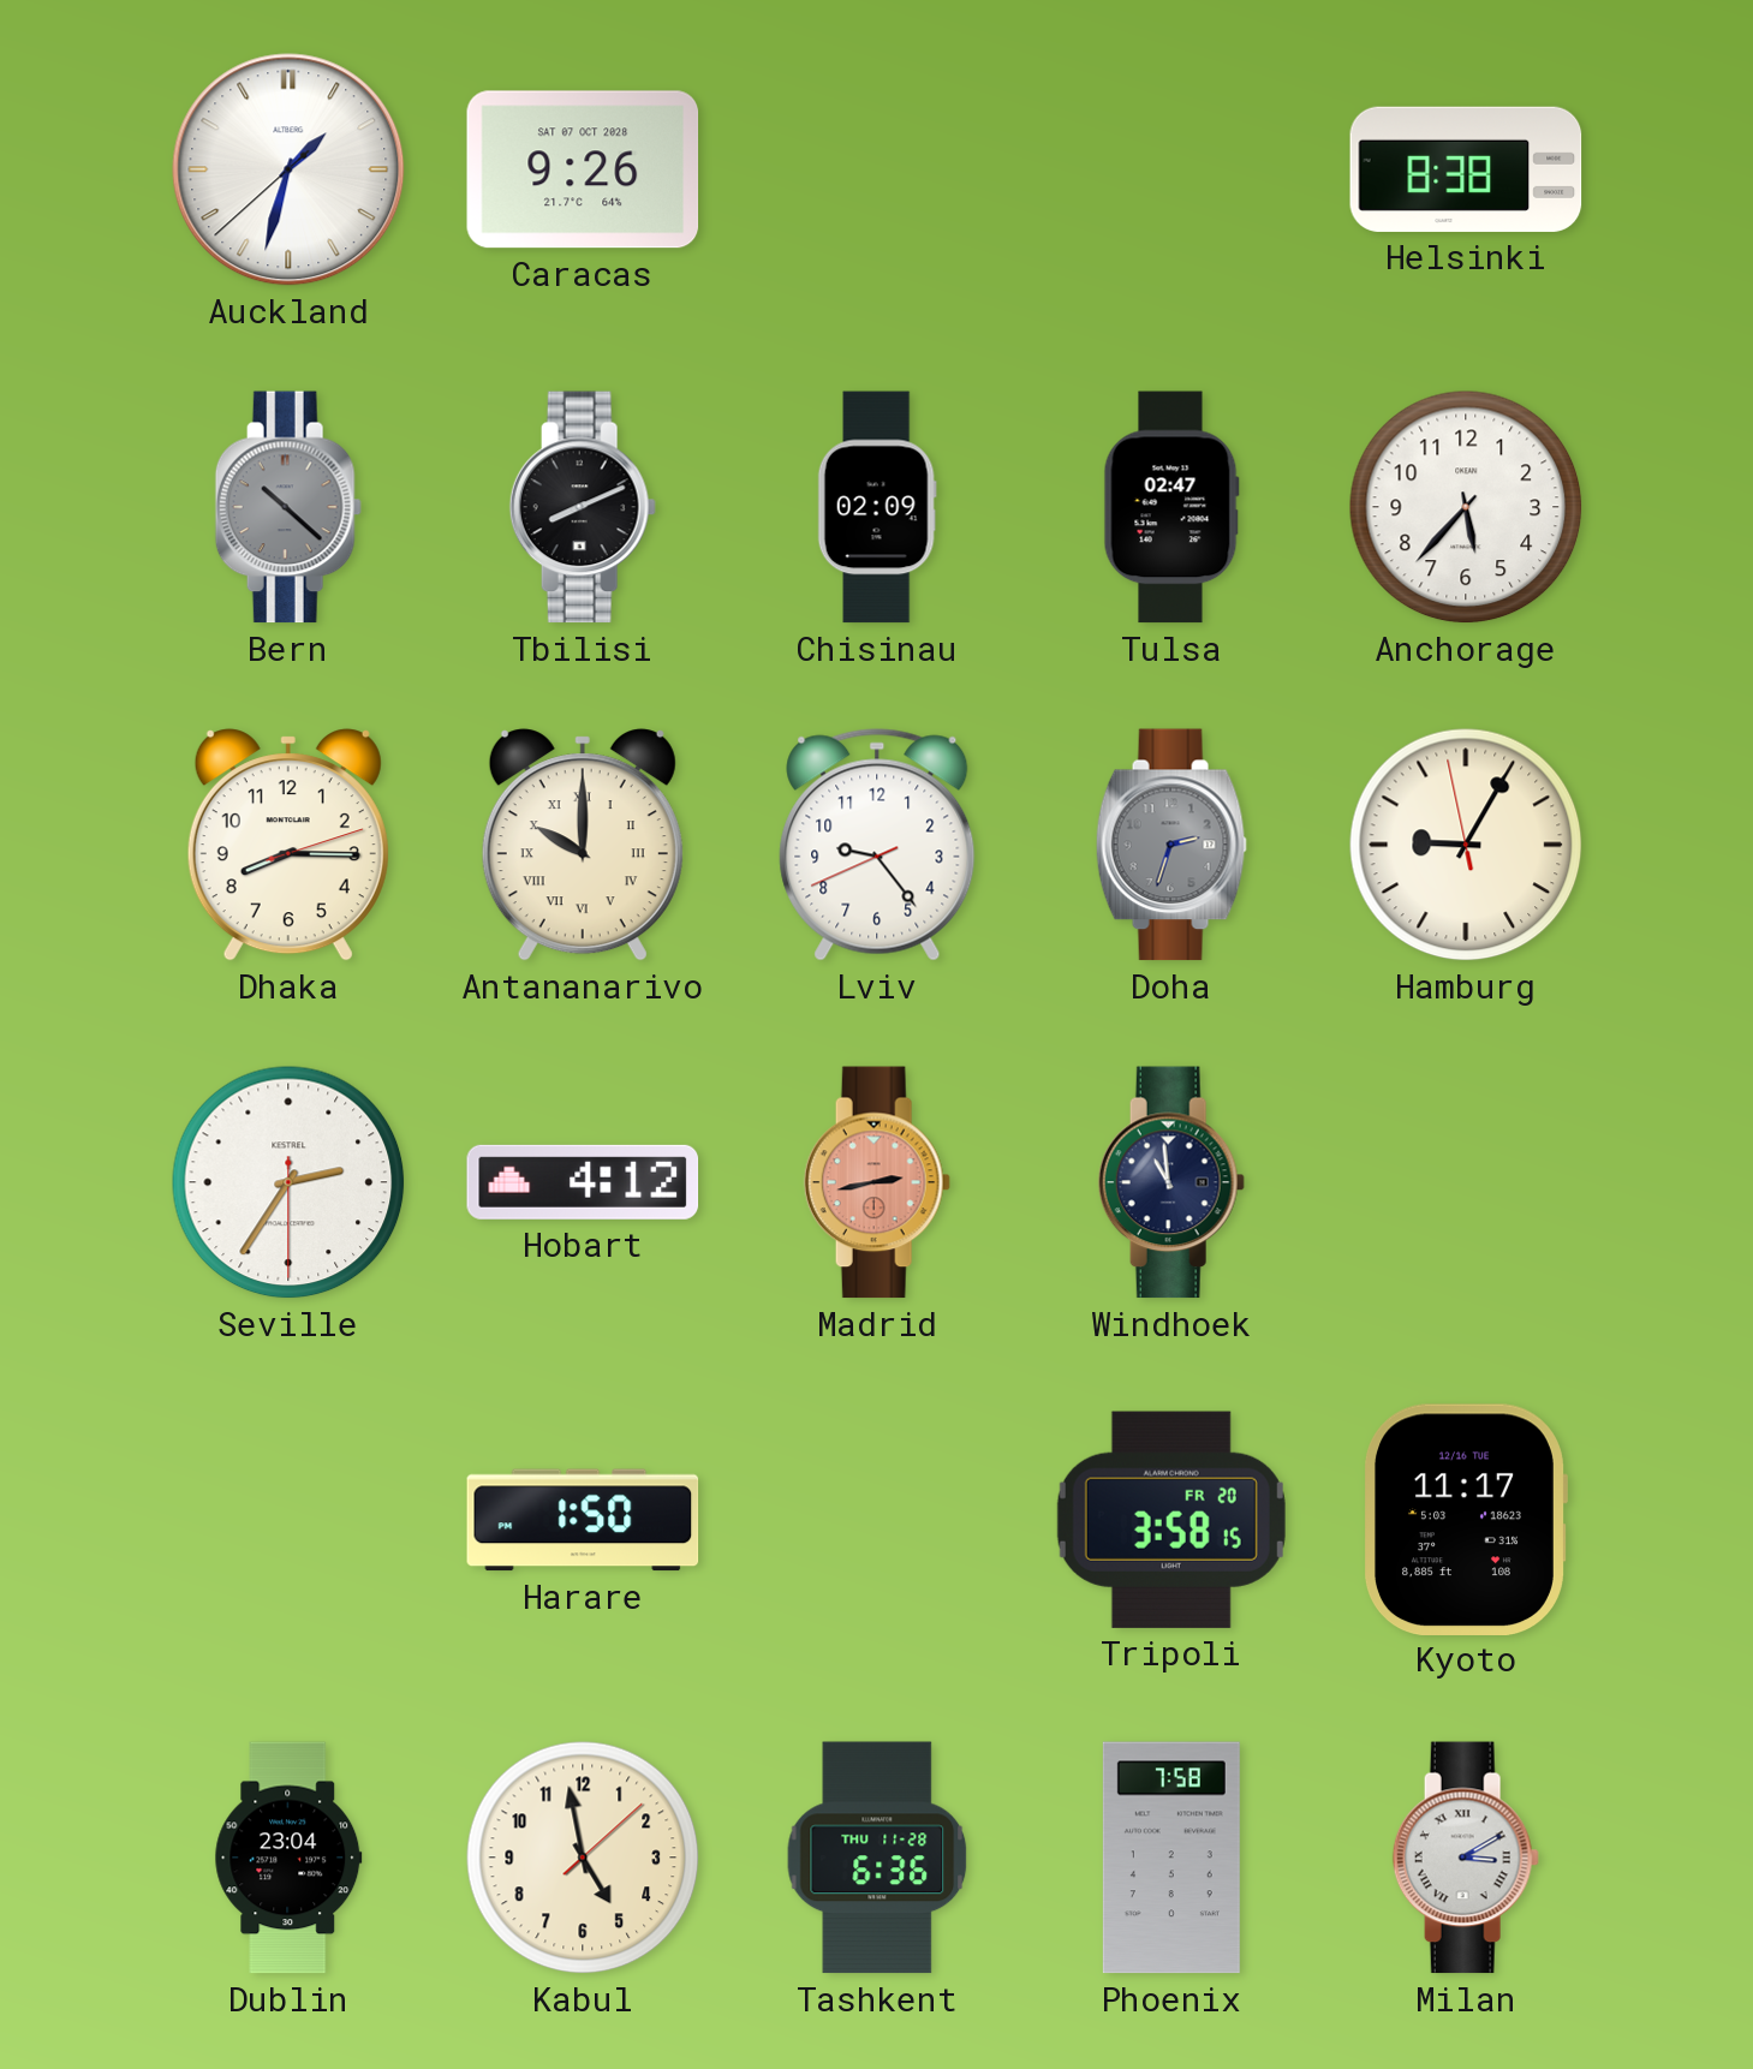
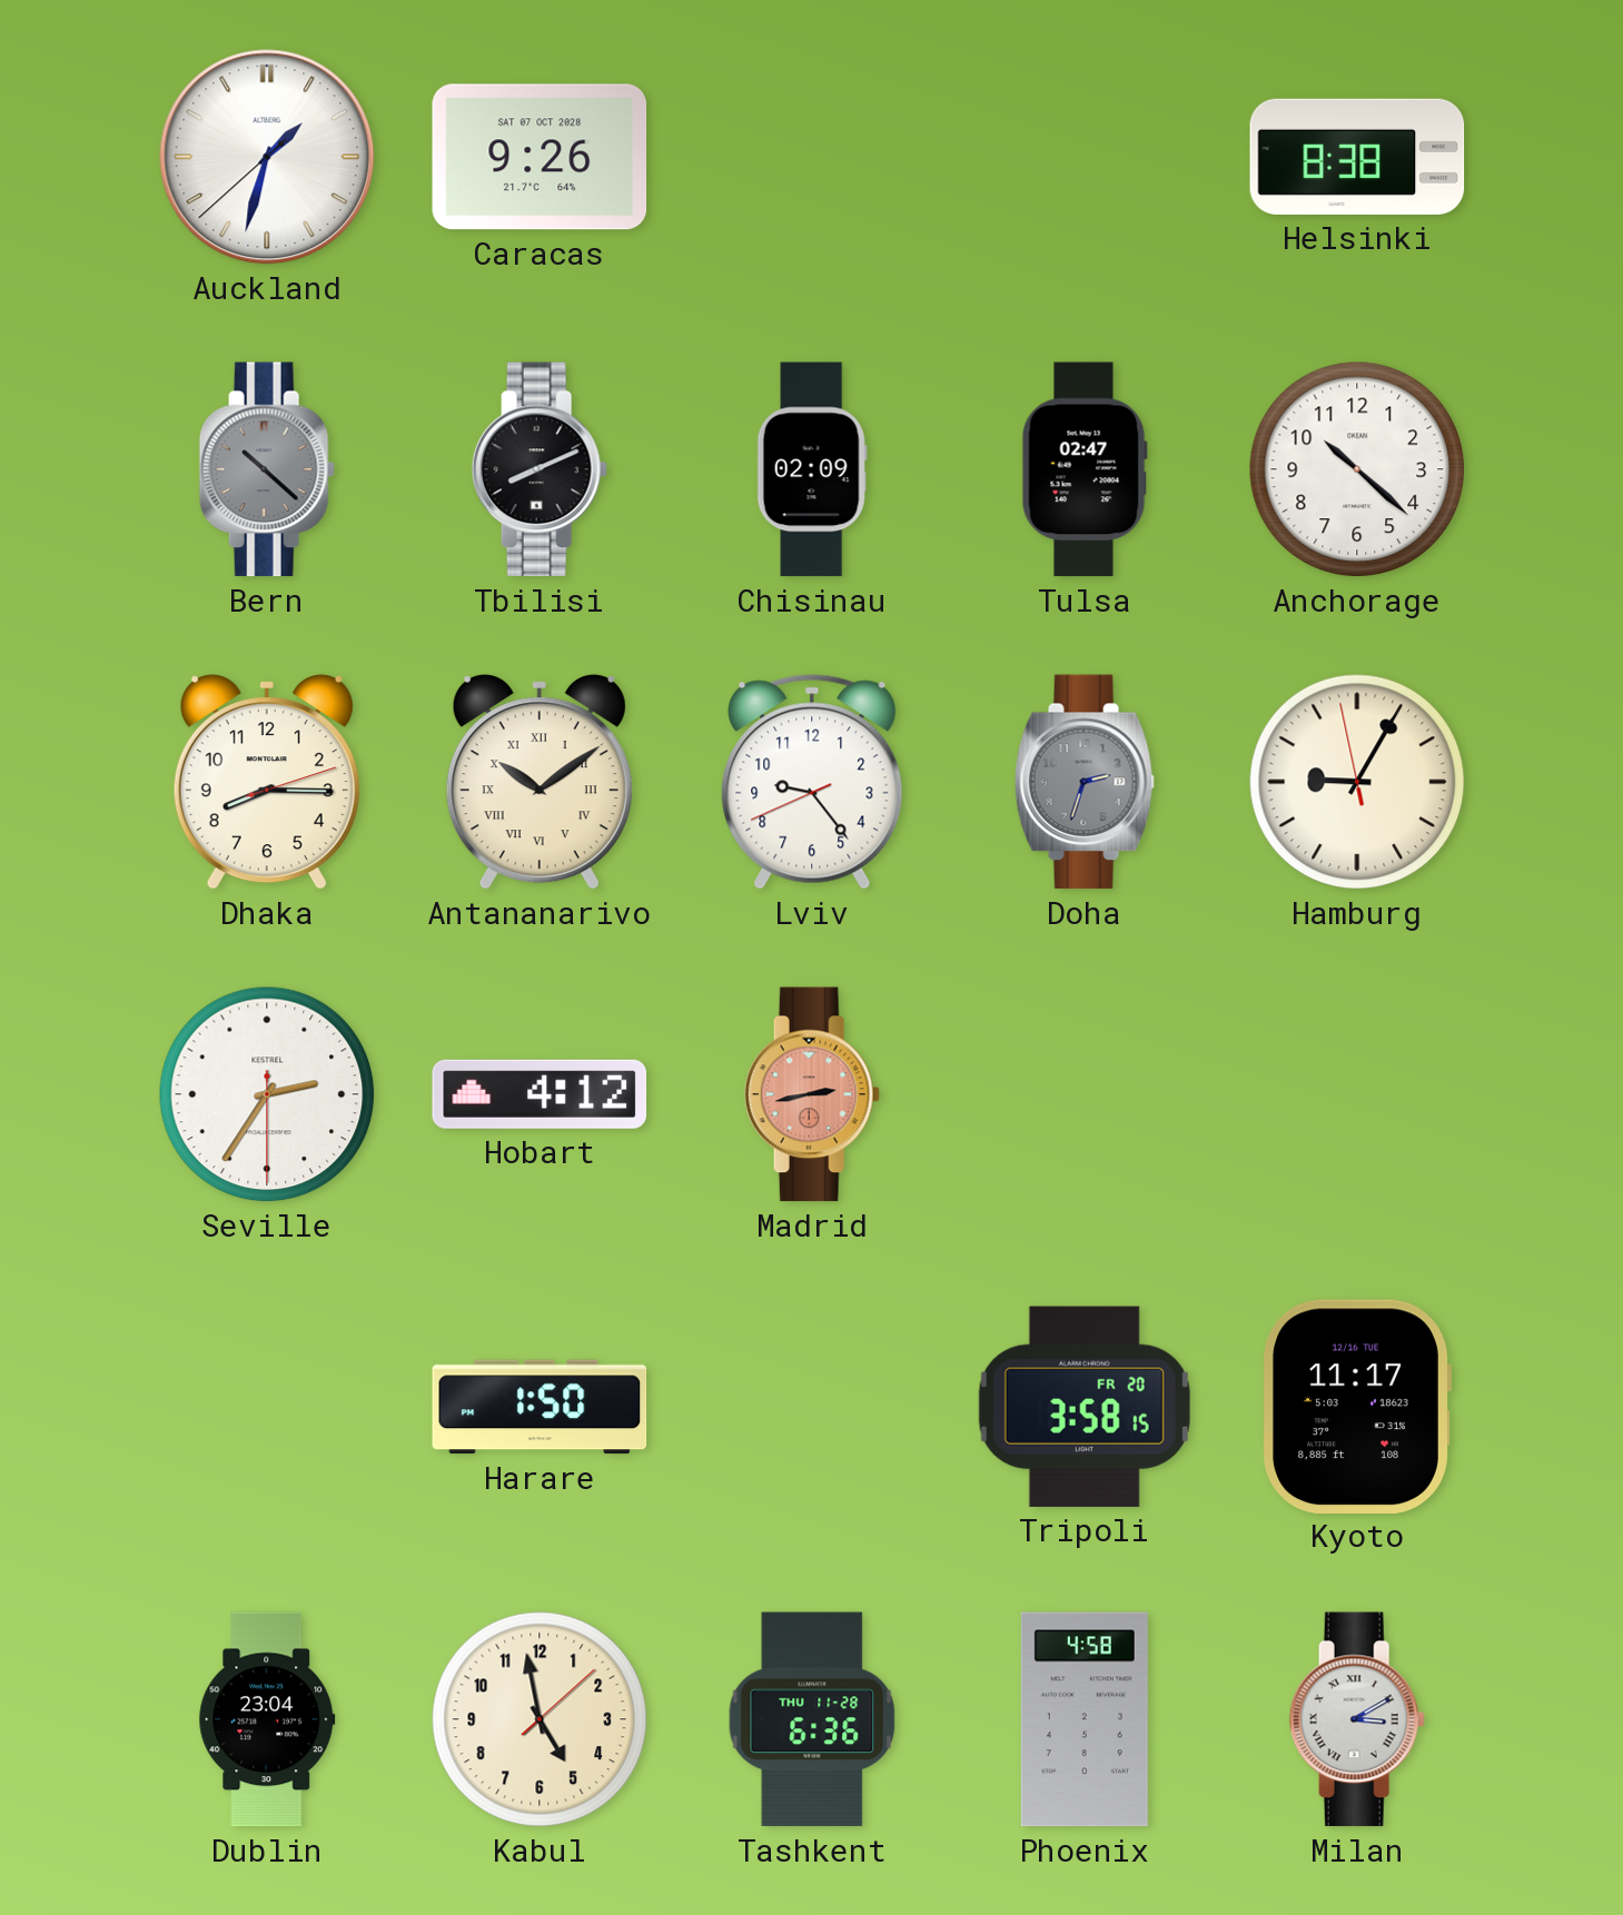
Anchorage: 5:37 -> 10:22
Antananarivo: 10:00 -> 10:09
Windhoek: 10:59 -> none
Phoenix: 7:58 -> 4:58
